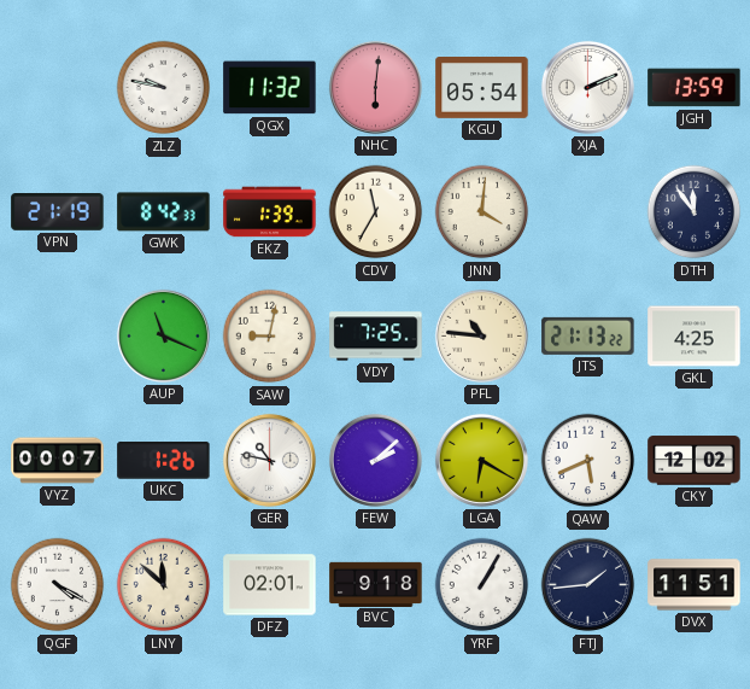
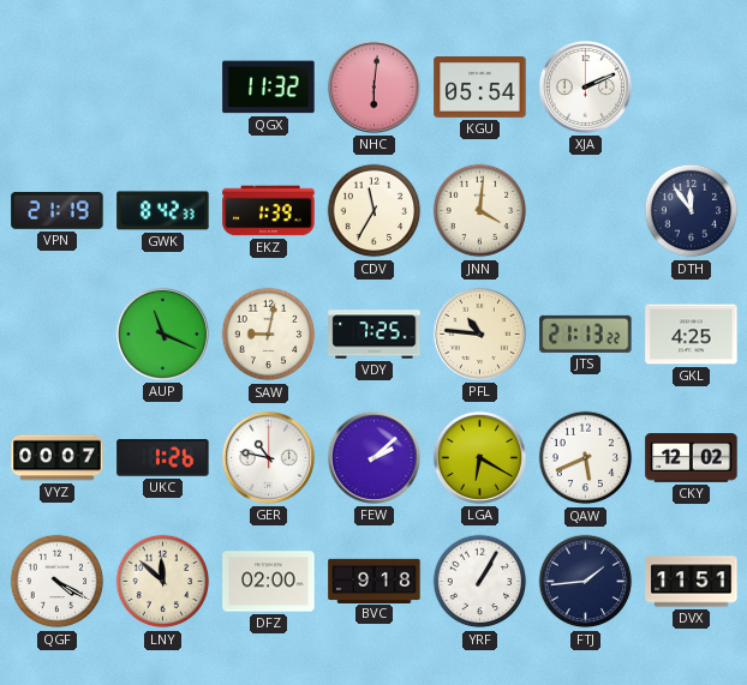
ZLZ: 9:47 -> none
JGH: 13:59 -> none
DFZ: 02:01 -> 02:00
